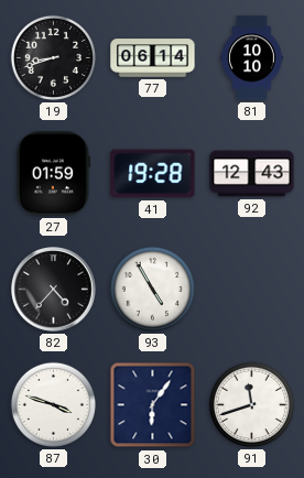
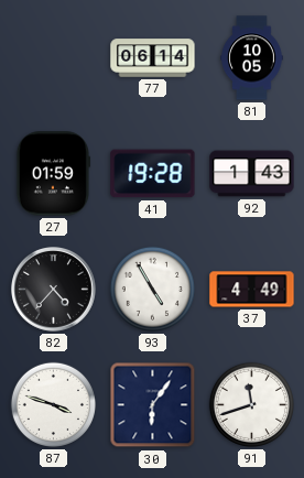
19: 8:42 -> none
81: 10:10 -> 10:05
92: 12:43 -> 1:43
37: none -> 4:49
